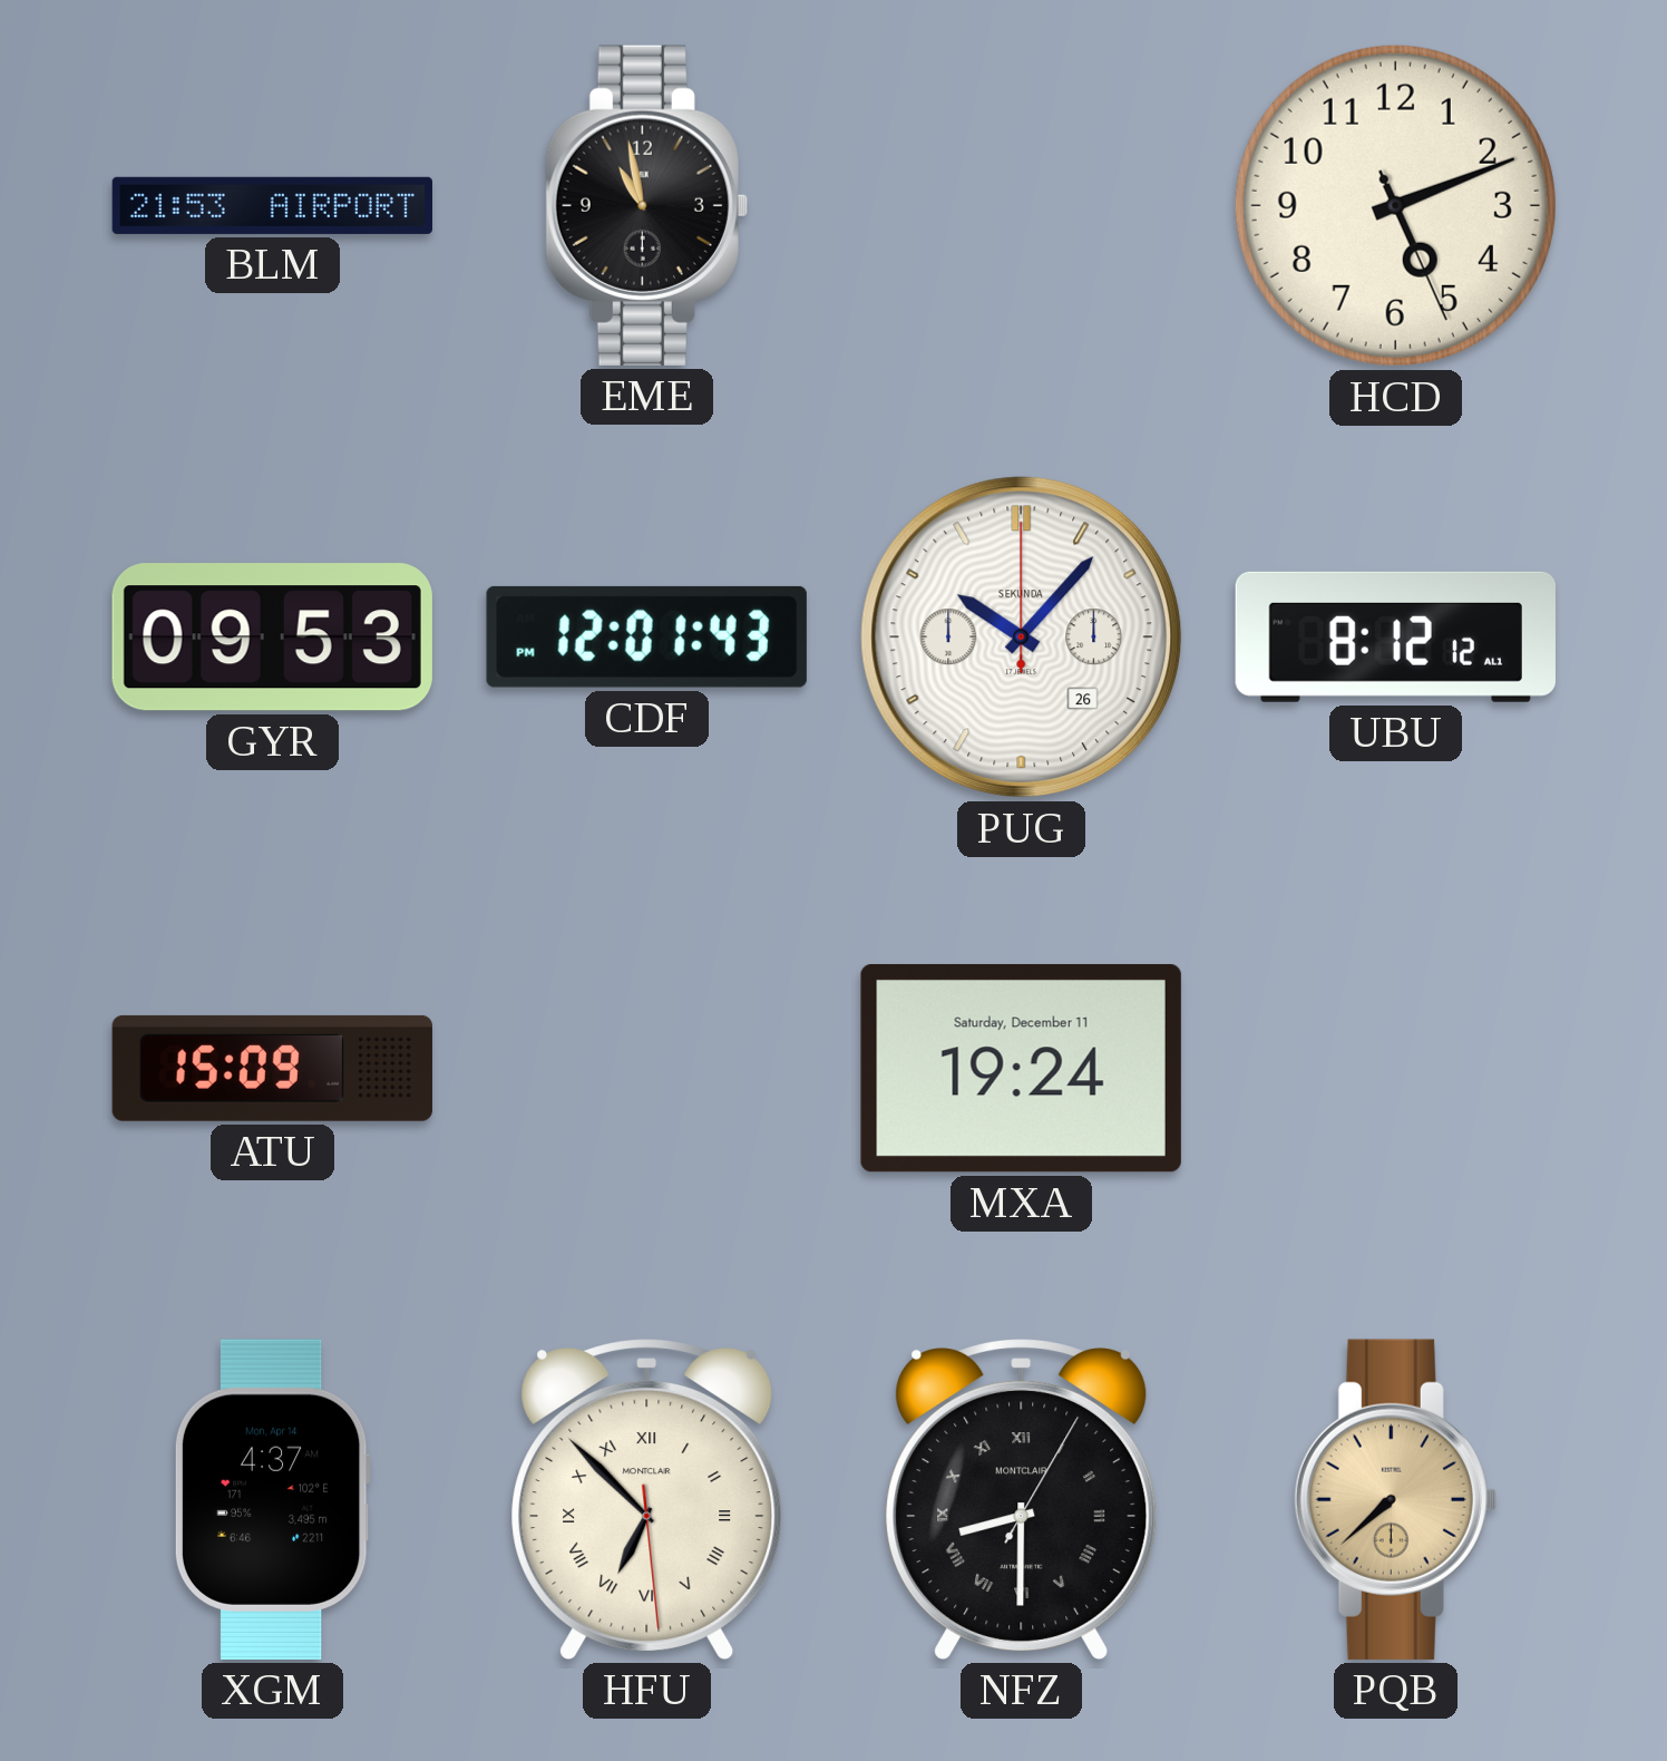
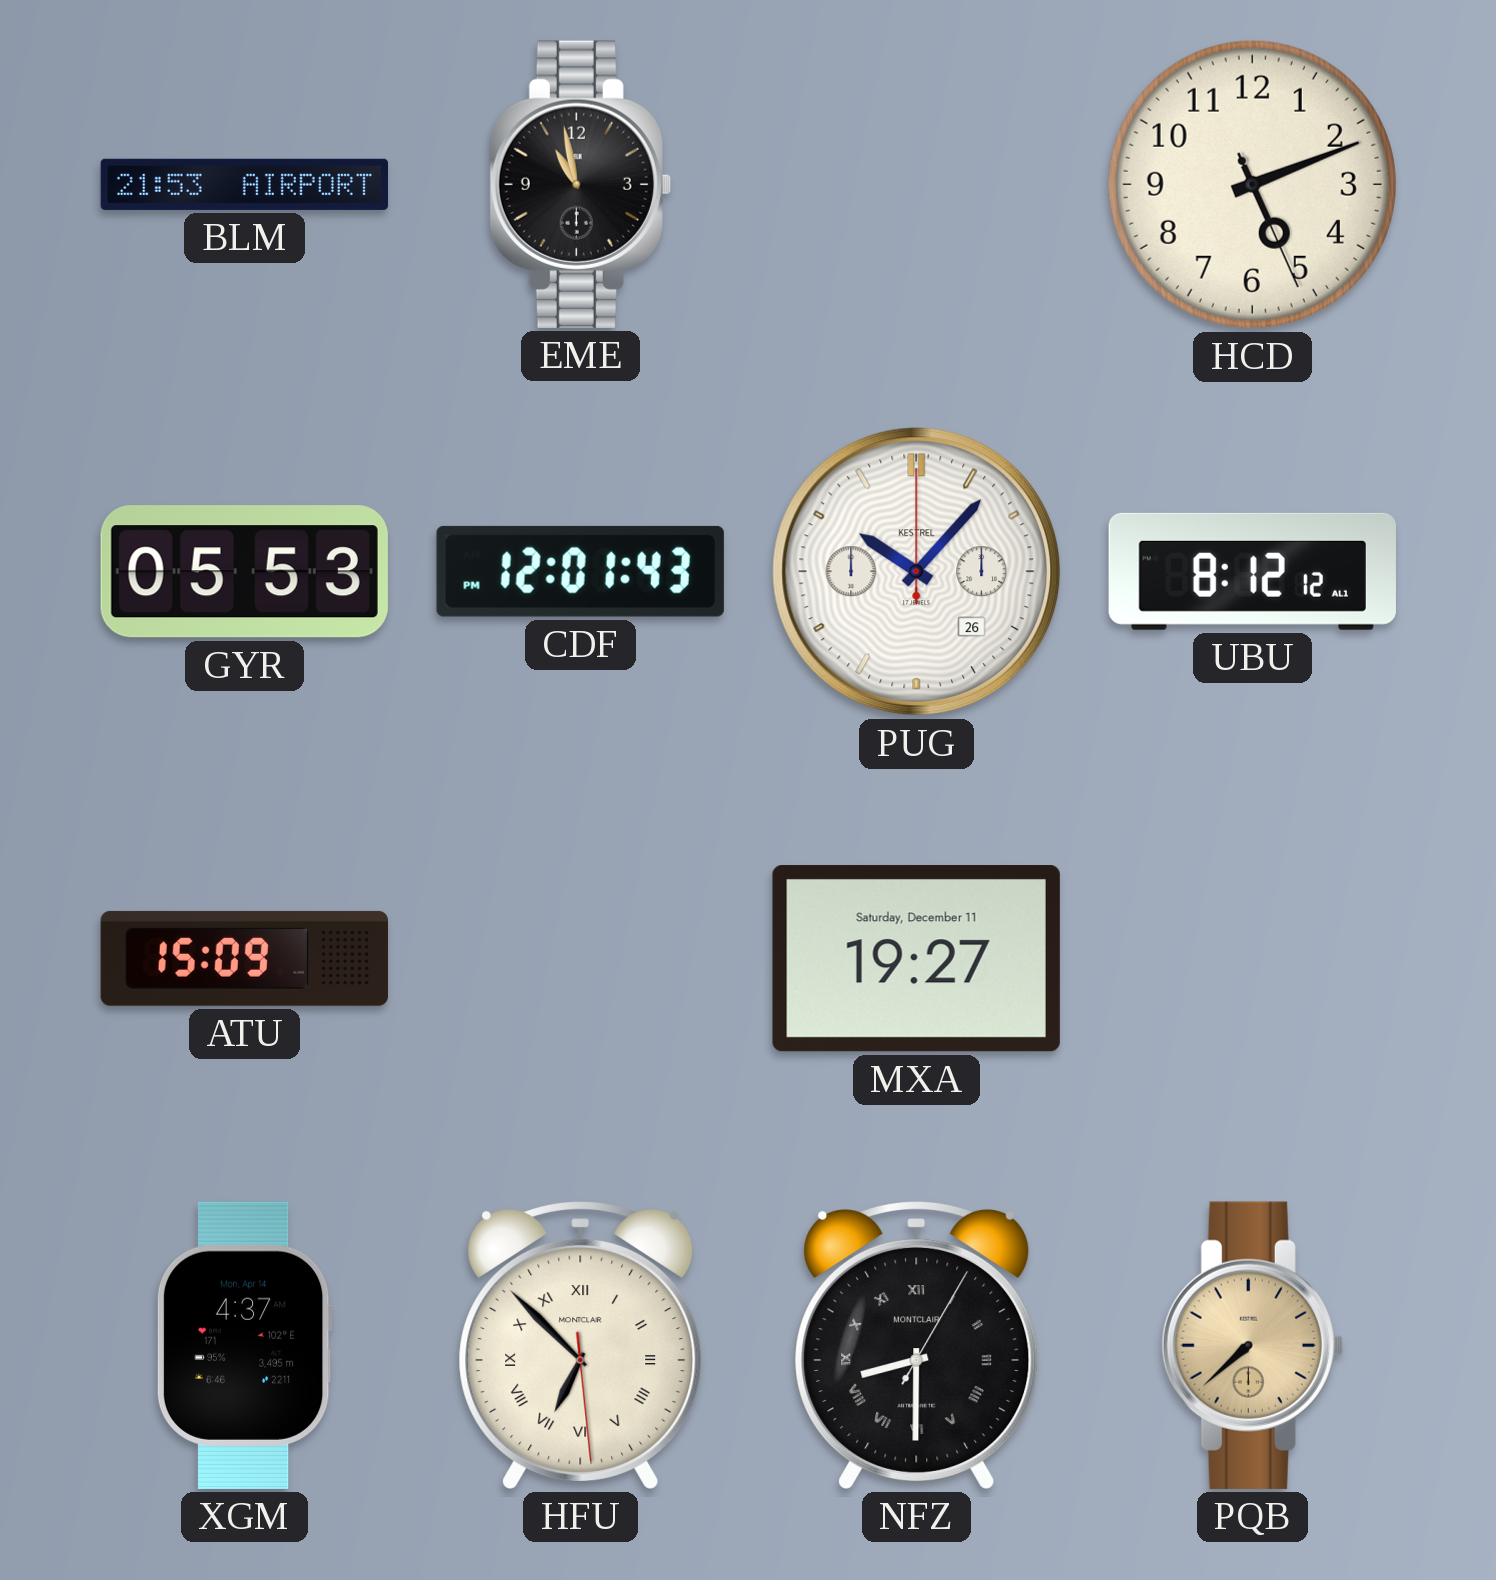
GYR: 09:53 -> 05:53
PUG brand: SEKUNDA -> KESTREL
MXA: 19:24 -> 19:27
